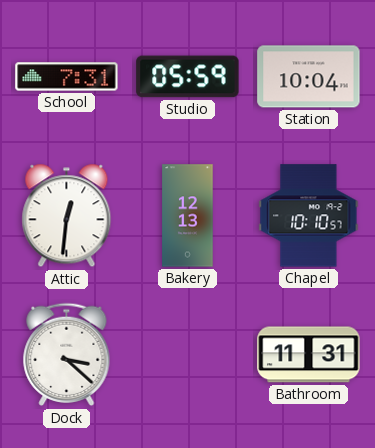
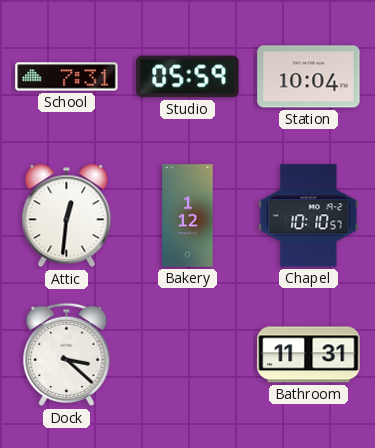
Bakery: 12:13 -> 1:12
